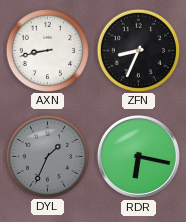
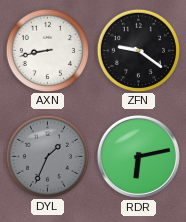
ZFN: 8:34 -> 9:21
RDR: 6:17 -> 6:13
